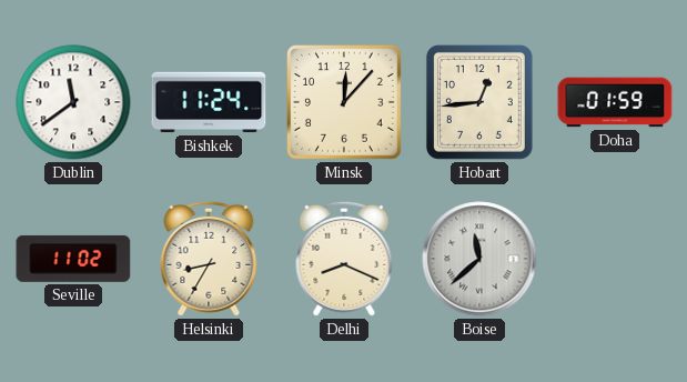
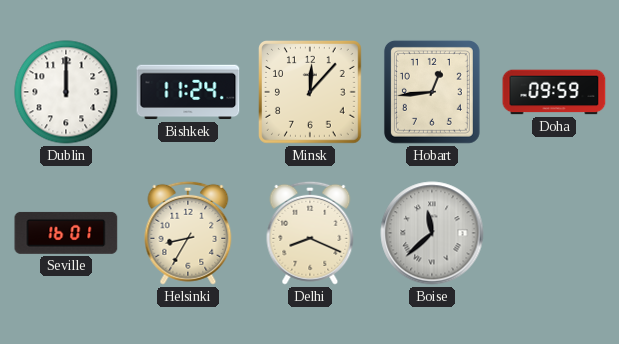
Dublin: 11:39 -> 12:00
Doha: 01:59 -> 09:59
Seville: 11:02 -> 16:01
